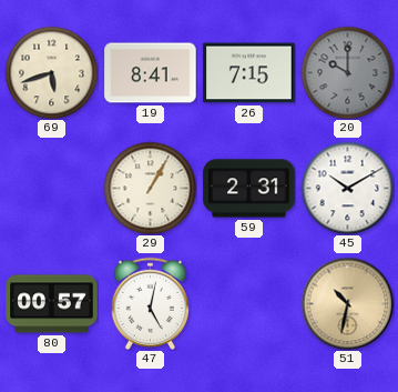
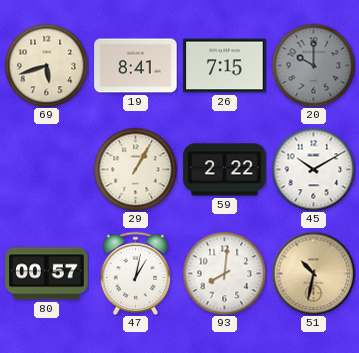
59: 2:31 -> 2:22
47: 5:02 -> 1:02
93: none -> 8:01
